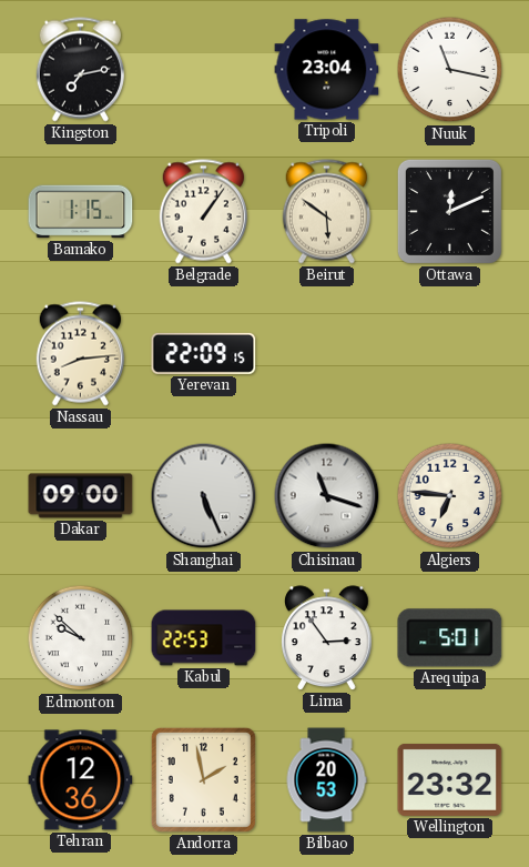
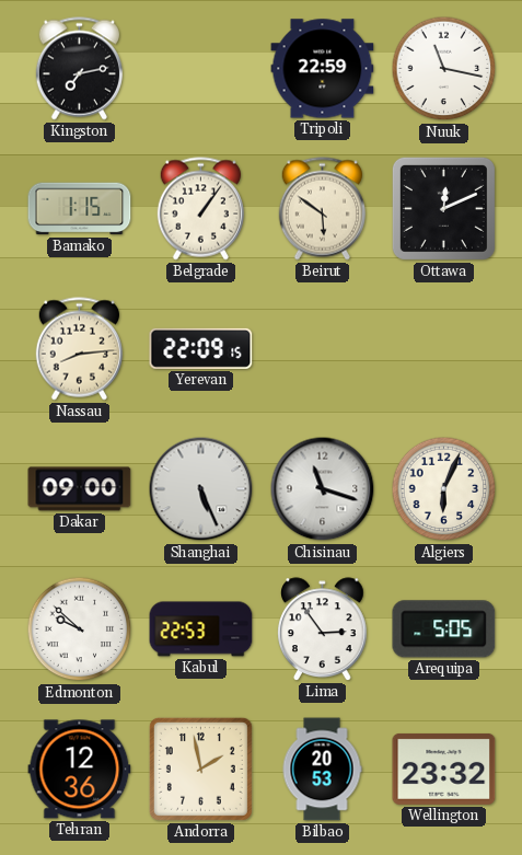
Tripoli: 23:04 -> 22:59
Algiers: 6:46 -> 6:04
Arequipa: 5:01 -> 5:05
